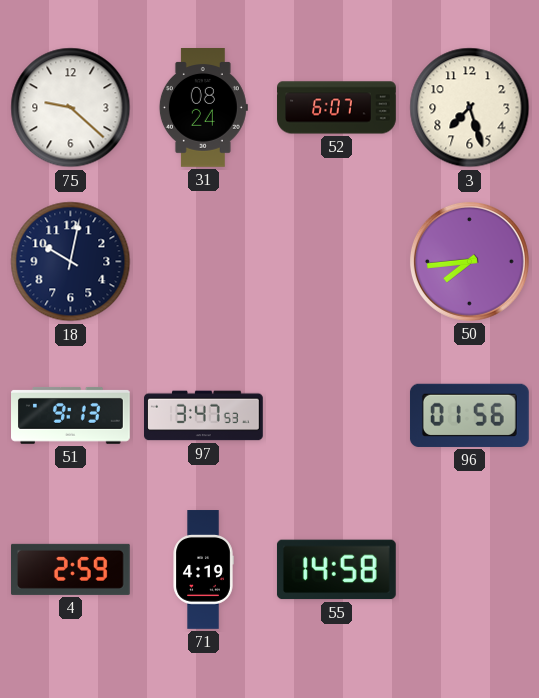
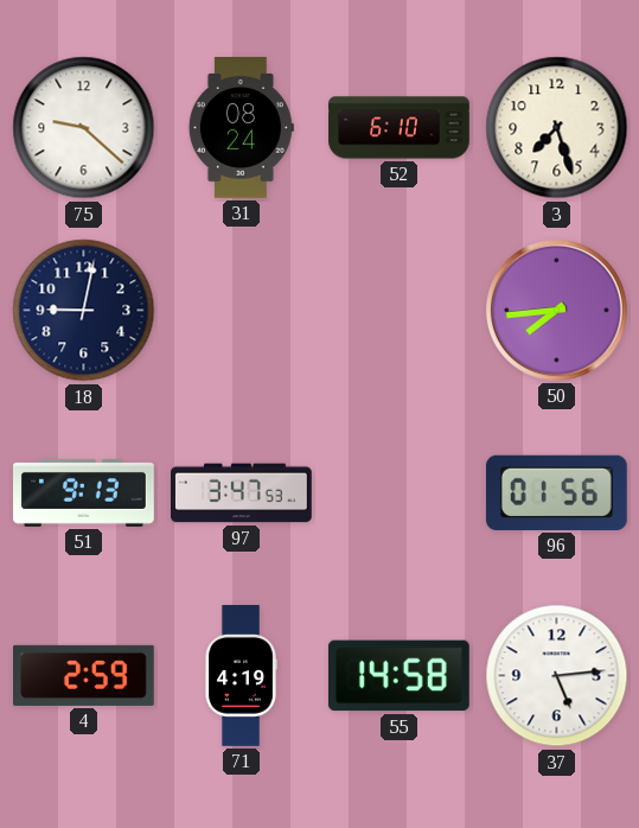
52: 6:07 -> 6:10
18: 10:02 -> 9:02
37: none -> 5:14
